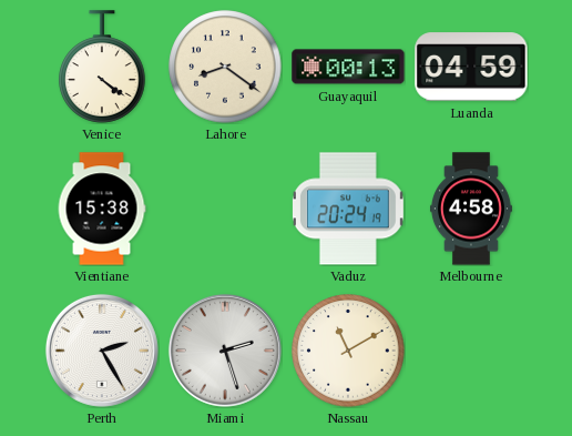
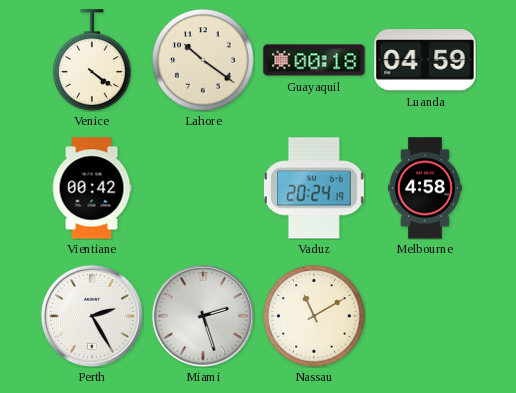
Lahore: 8:21 -> 10:21
Guayaquil: 00:13 -> 00:18
Vientiane: 15:38 -> 00:42
